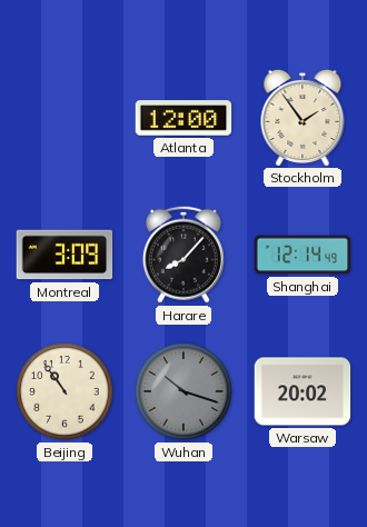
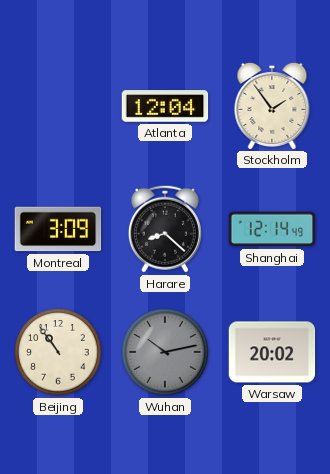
Atlanta: 12:00 -> 12:04
Harare: 8:07 -> 8:22
Wuhan: 10:18 -> 10:13
